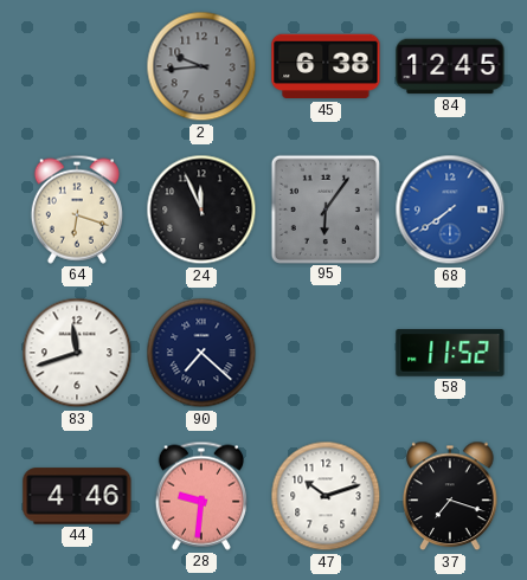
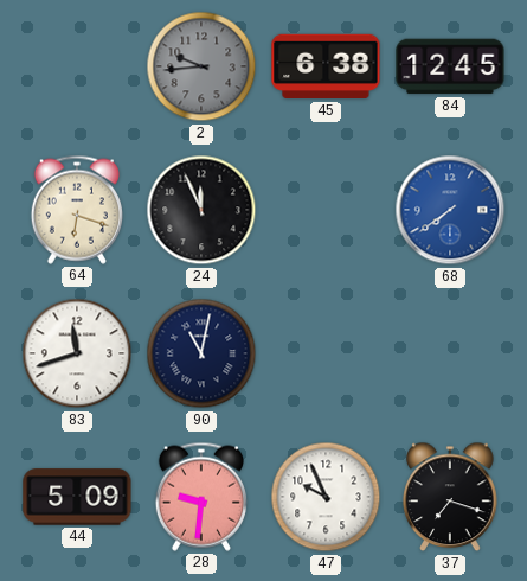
95: 6:06 -> none
90: 7:22 -> 11:02
58: 11:52 -> none
44: 4:46 -> 5:09
47: 10:12 -> 9:56
